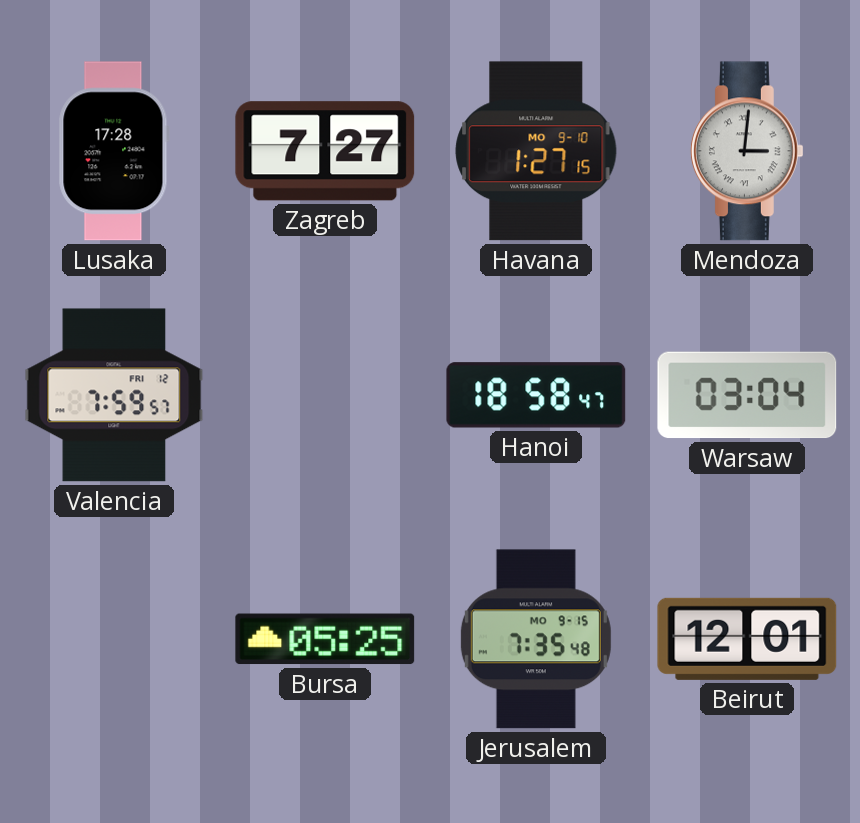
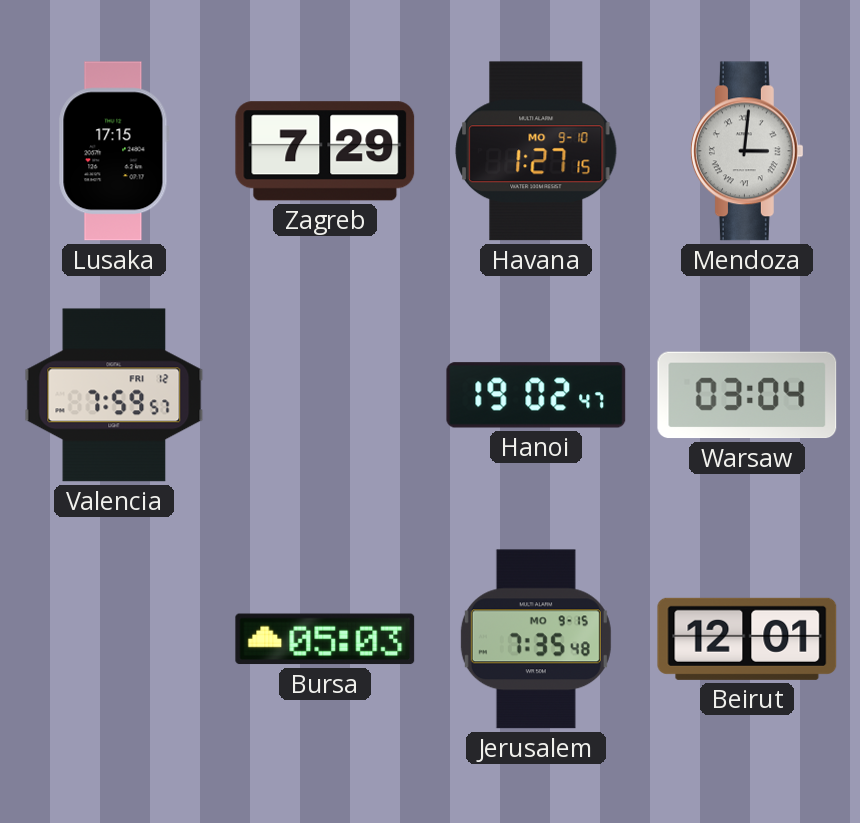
Lusaka: 17:28 -> 17:15
Zagreb: 7:27 -> 7:29
Hanoi: 18:58 -> 19:02
Bursa: 05:25 -> 05:03
